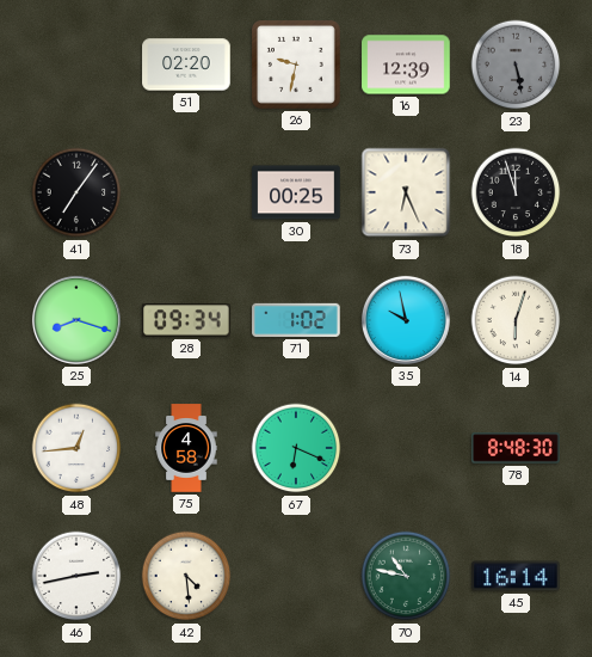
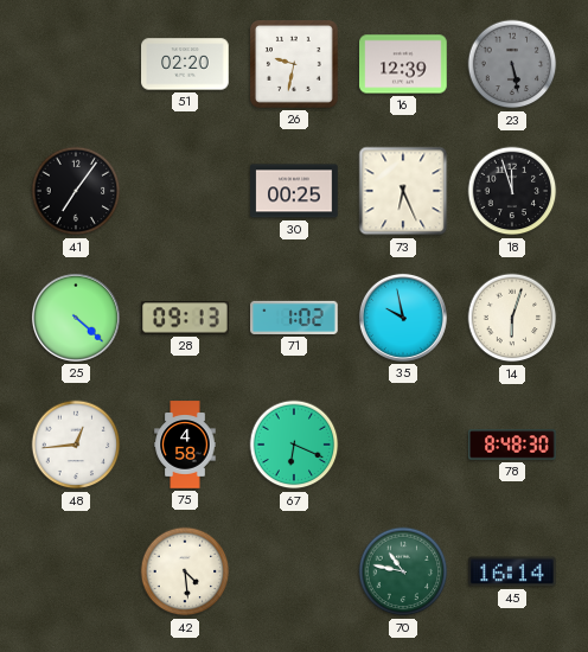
25: 8:18 -> 4:22
28: 09:34 -> 09:13
46: 2:43 -> none
